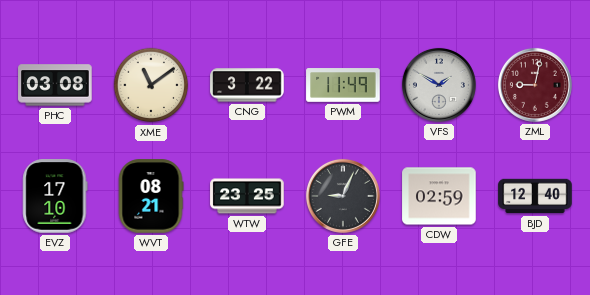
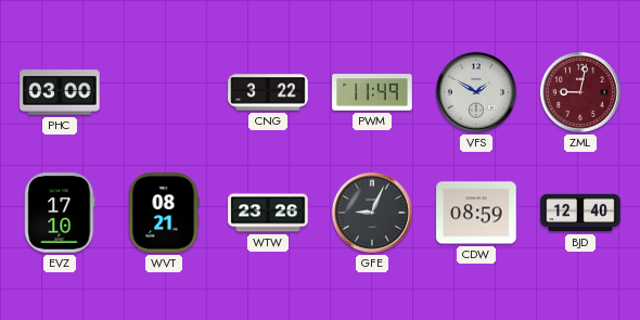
PHC: 03:08 -> 03:00
XME: 11:09 -> none
WTW: 23:25 -> 23:26
CDW: 02:59 -> 08:59
